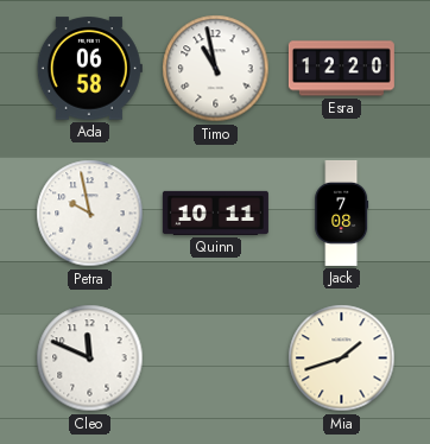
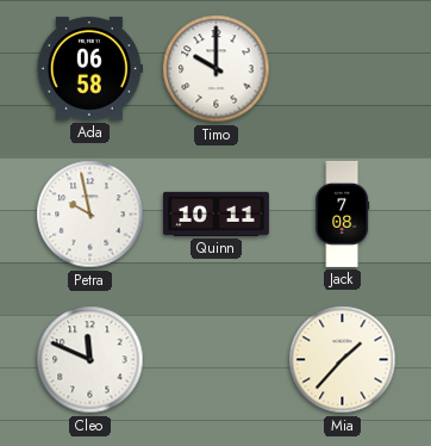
Timo: 10:58 -> 10:00
Esra: 12:20 -> none
Mia: 1:42 -> 1:37
